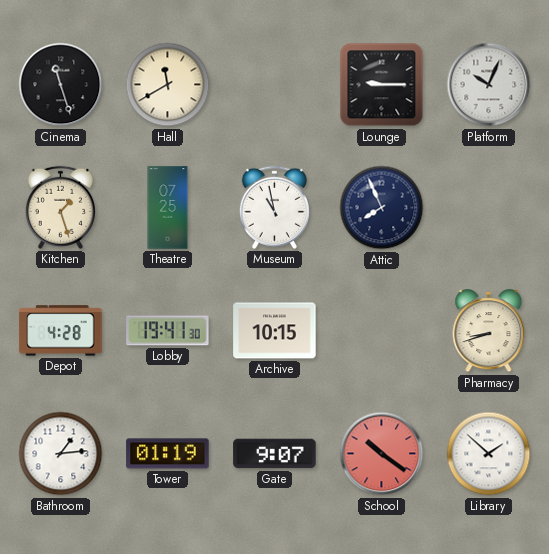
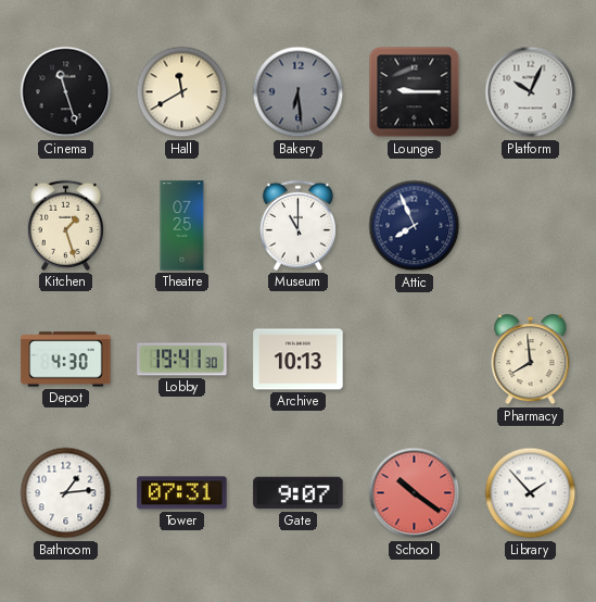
Bakery: none -> 6:29
Museum: 10:58 -> 11:00
Depot: 4:28 -> 4:30
Archive: 10:15 -> 10:13
Pharmacy: 8:42 -> 7:59
Tower: 01:19 -> 07:31
Library: 1:52 -> 1:53
